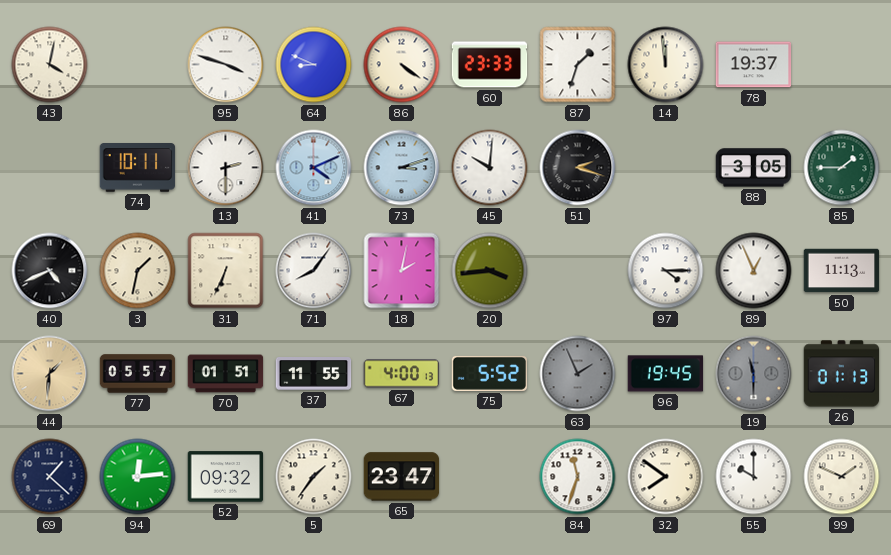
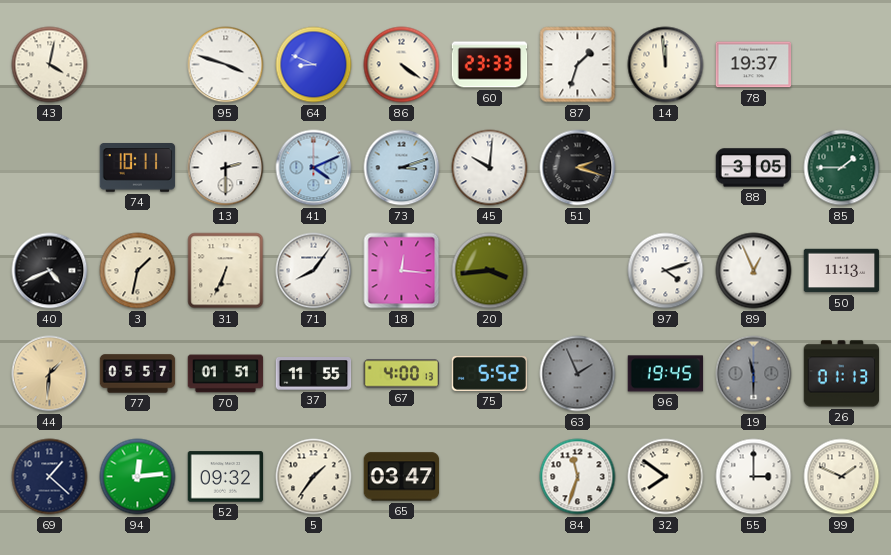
18: 2:02 -> 12:16
97: 4:15 -> 4:12
65: 23:47 -> 03:47
55: 10:00 -> 3:00
